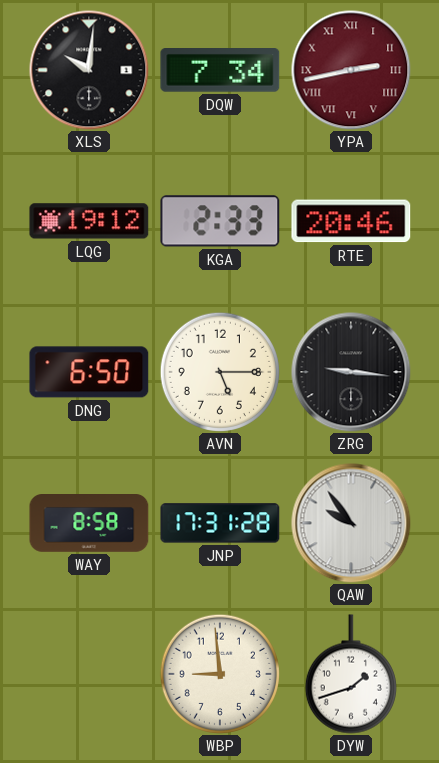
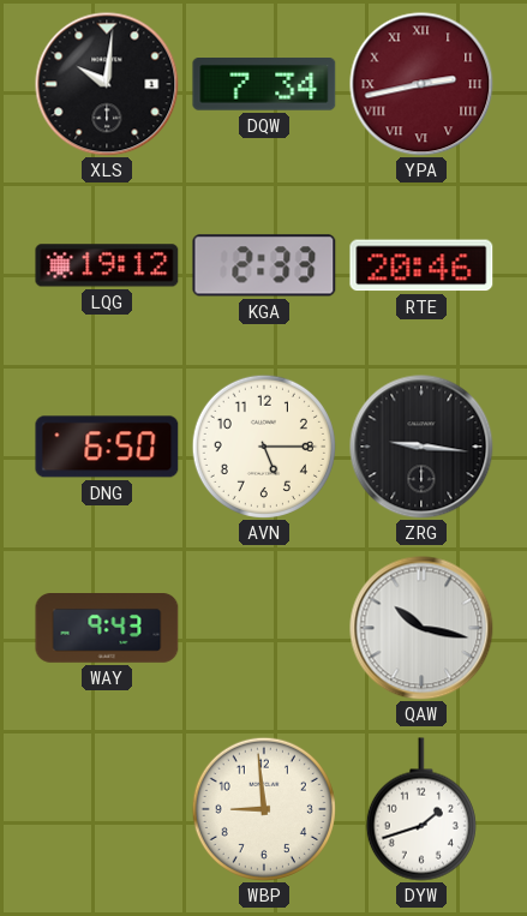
WAY: 8:58 -> 9:43
JNP: 17:31 -> none
QAW: 9:54 -> 10:17
